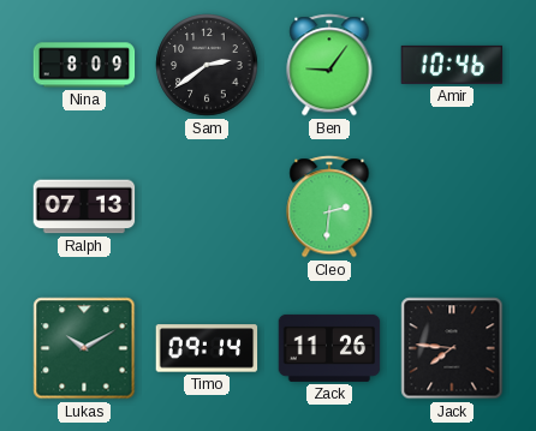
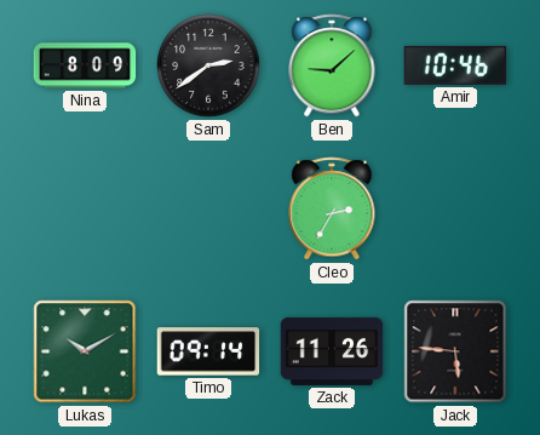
Ben: 9:06 -> 9:08
Ralph: 07:13 -> none
Cleo: 2:31 -> 2:35
Jack: 7:46 -> 5:46
